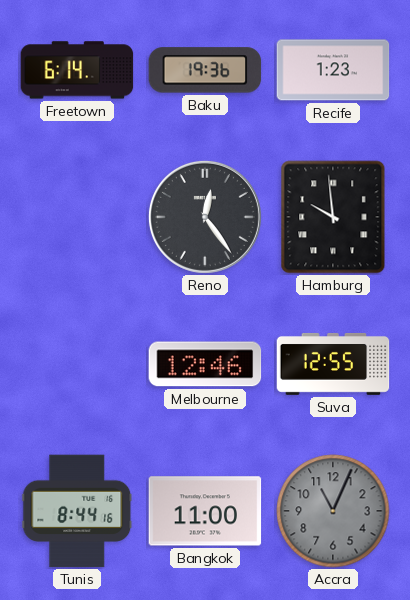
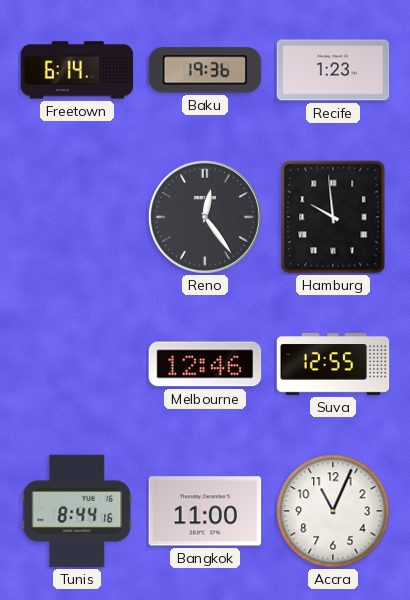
Accra dial: grey -> white
